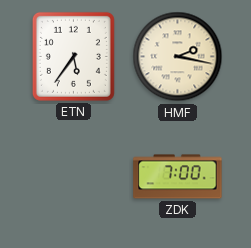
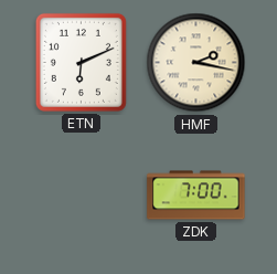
ETN: 5:36 -> 6:11
